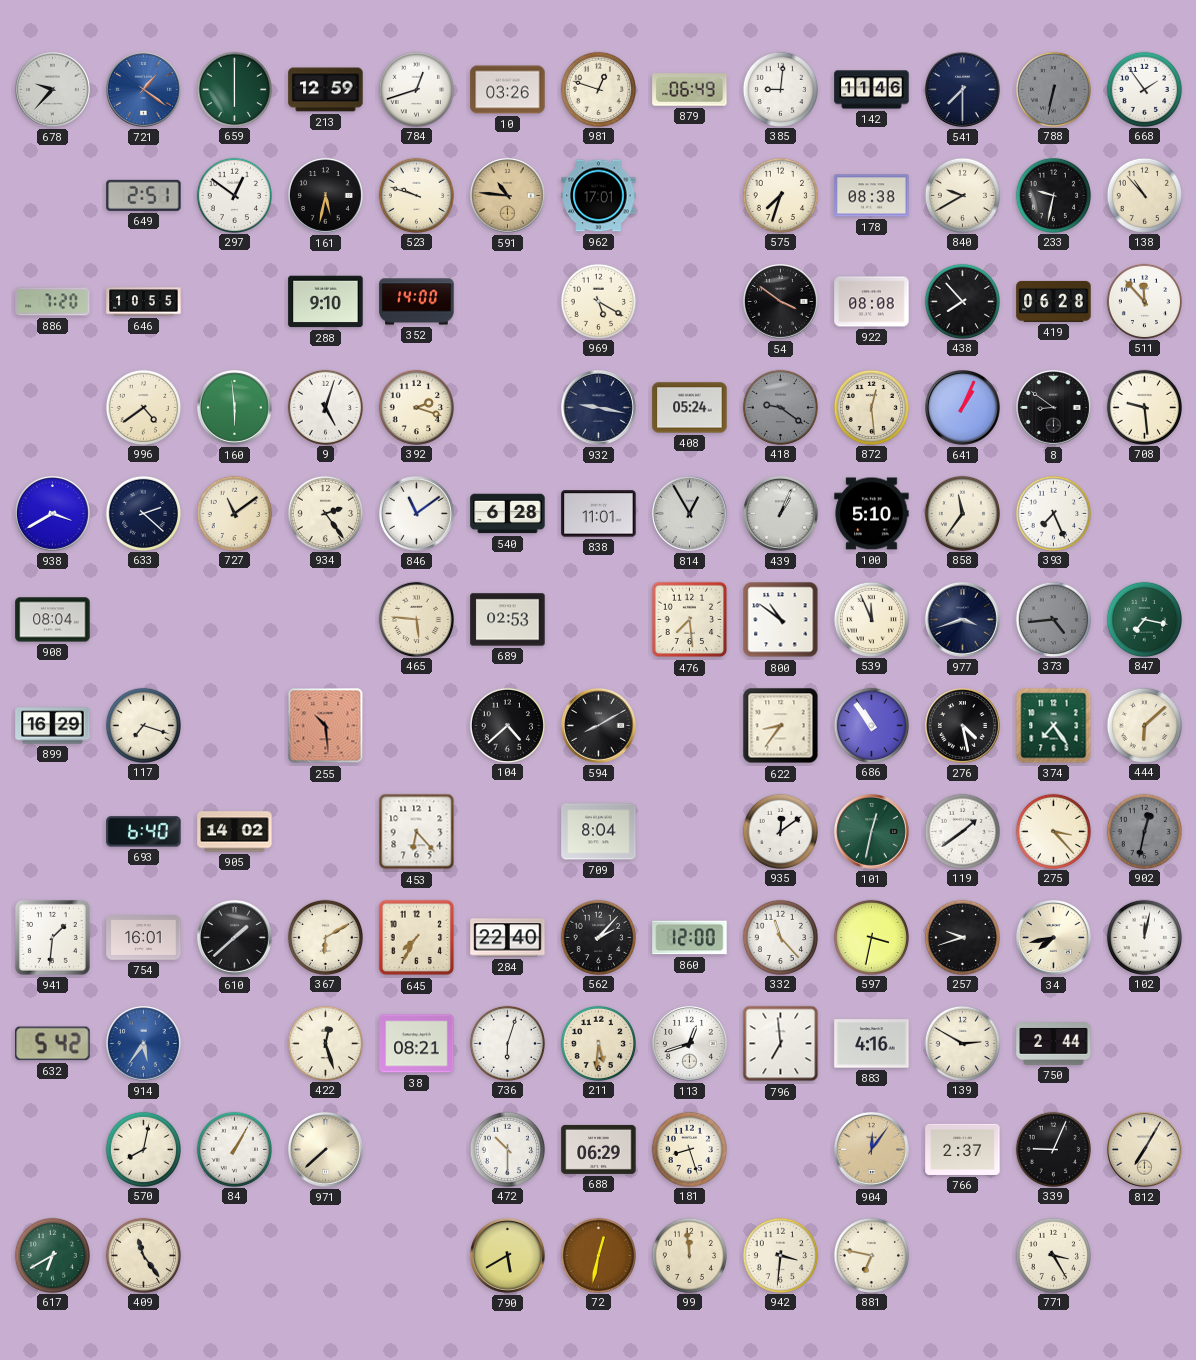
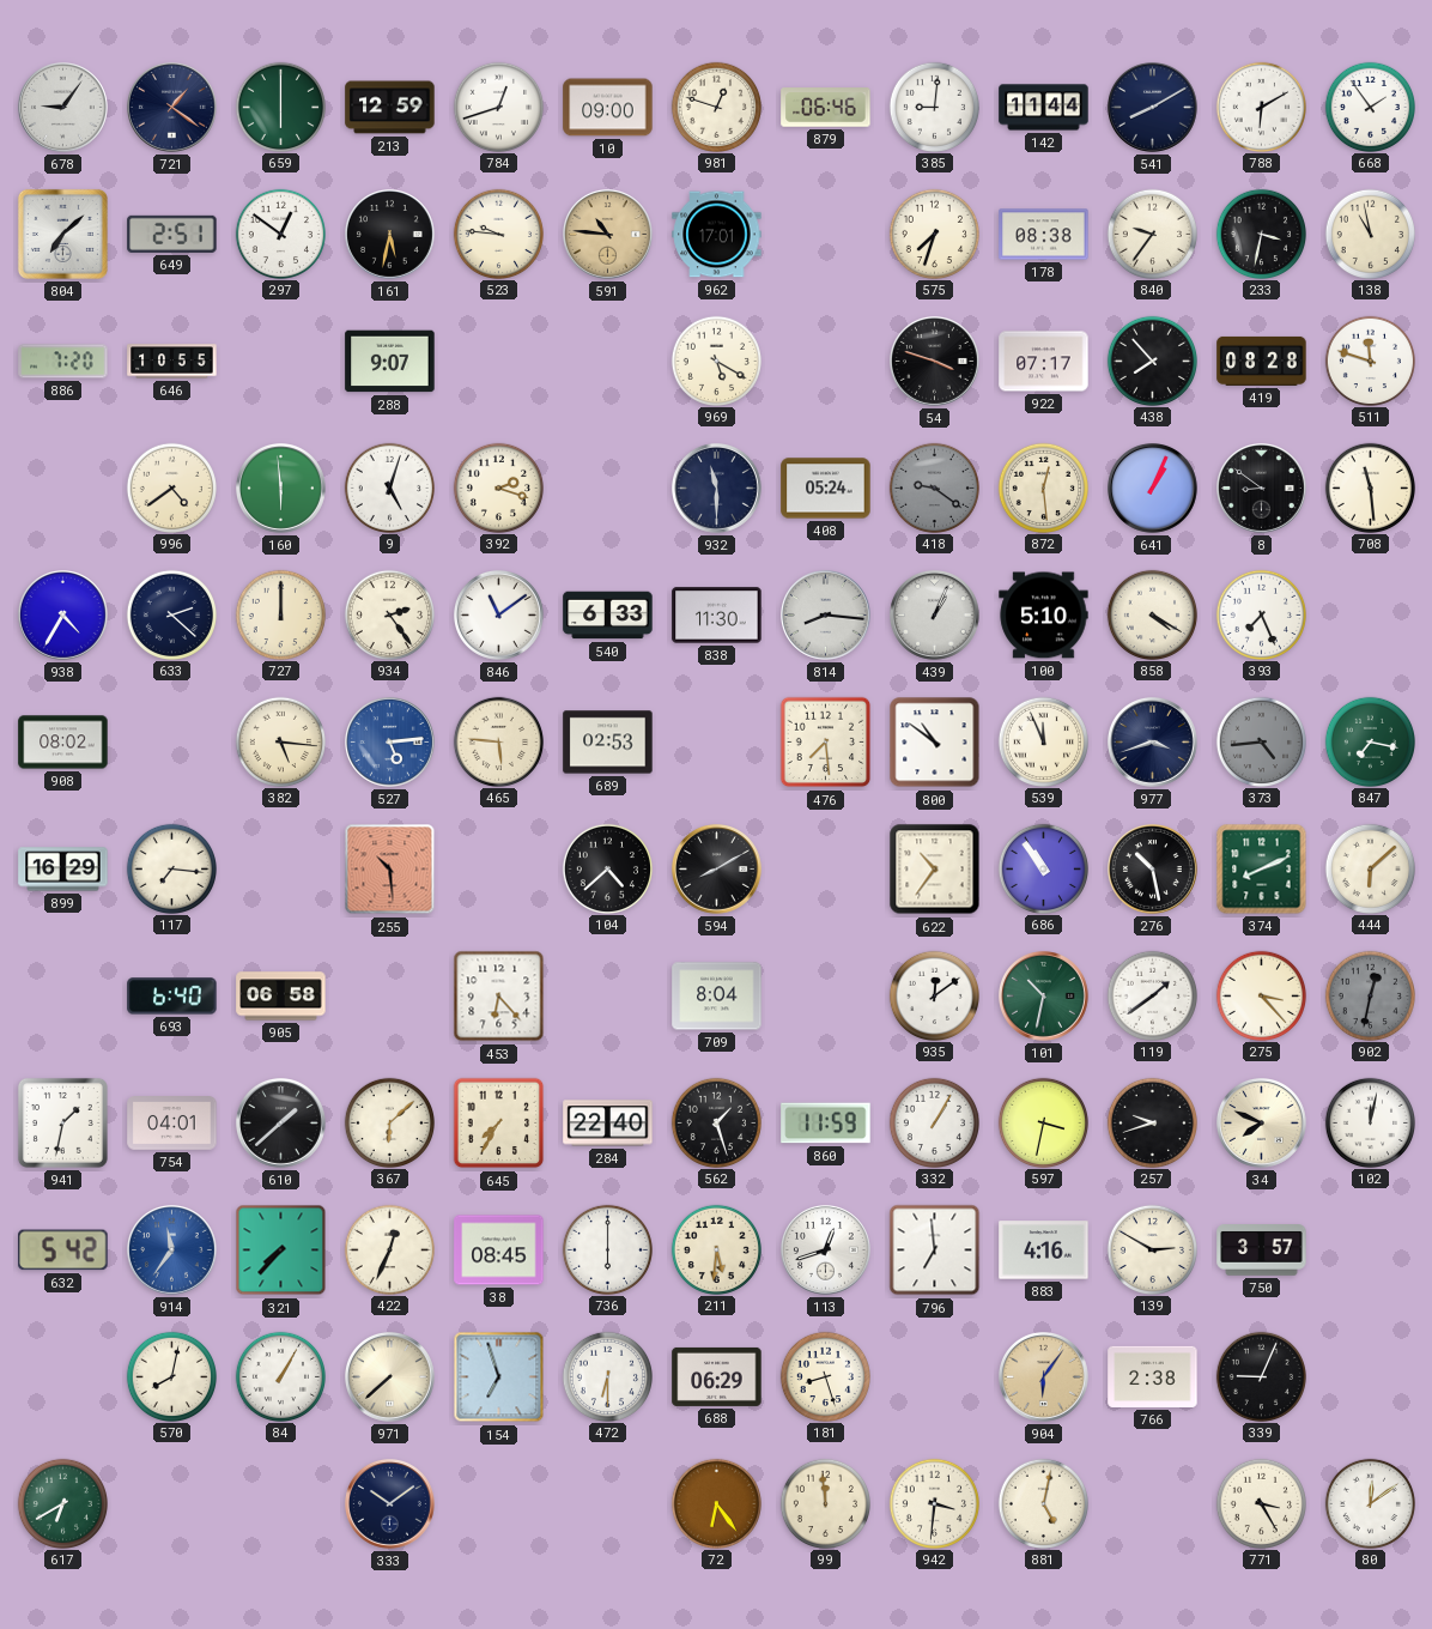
678: 9:37 -> 9:06
721 dial: blue -> navy
10: 03:26 -> 09:00
879: 06:49 -> 06:46
142: 11:46 -> 11:44
541: 7:30 -> 8:10
788: 6:32 -> 6:10
788 dial: grey -> white
804: none -> 7:08
523: 9:48 -> 9:46
840: 9:40 -> 9:36
233: 9:32 -> 3:32
138: 10:53 -> 10:58
288: 9:10 -> 9:07
352: 14:00 -> none
54: 3:51 -> 3:48
922: 08:08 -> 07:17
419: 06:28 -> 08:28
511: 11:53 -> 11:48
932: 9:17 -> 11:30
708: 9:29 -> 11:29
938: 3:40 -> 4:35
727: 11:09 -> 12:00
540: 6:28 -> 6:33
838: 11:01 -> 11:30
814: 12:55 -> 8:16
858: 11:36 -> 4:20
908: 08:04 -> 08:02
382: none -> 5:16
527: none -> 5:14
117: 7:18 -> 7:16
622: 8:36 -> 10:36
276: 4:28 -> 10:28
374: 7:24 -> 8:11
905: 14:02 -> 06:58
101: 12:32 -> 10:32
941: 1:31 -> 1:32
754: 16:01 -> 04:01
367: 6:10 -> 6:08
562: 2:07 -> 1:27
860: 12:00 -> 11:59
332: 11:23 -> 1:05
34: 7:43 -> 7:49
914: 5:36 -> 11:36
321: none -> 7:37
422: 12:27 -> 12:34
38: 08:21 -> 08:45
736: 6:03 -> 6:00
750: 2:44 -> 3:57
154: none -> 6:57
472: 10:30 -> 6:30
904: 12:06 -> 6:06
766: 2:37 -> 2:38
812: 7:05 -> none
409: 11:24 -> none
333: none -> 10:09
790: 5:40 -> none
72: 12:32 -> 6:24
881: 6:47 -> 5:02
80: none -> 12:09
